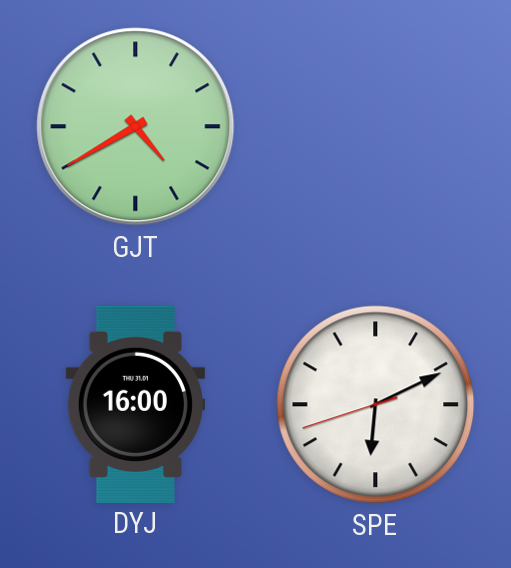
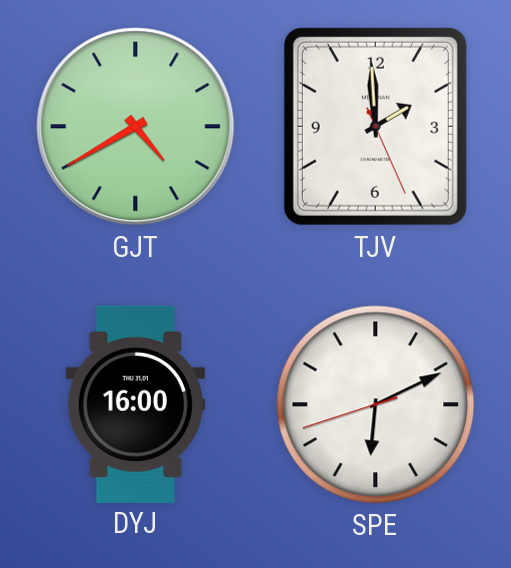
TJV: none -> 1:59
